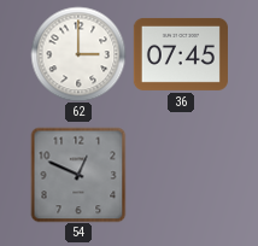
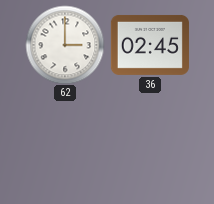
36: 07:45 -> 02:45
54: 12:49 -> none
